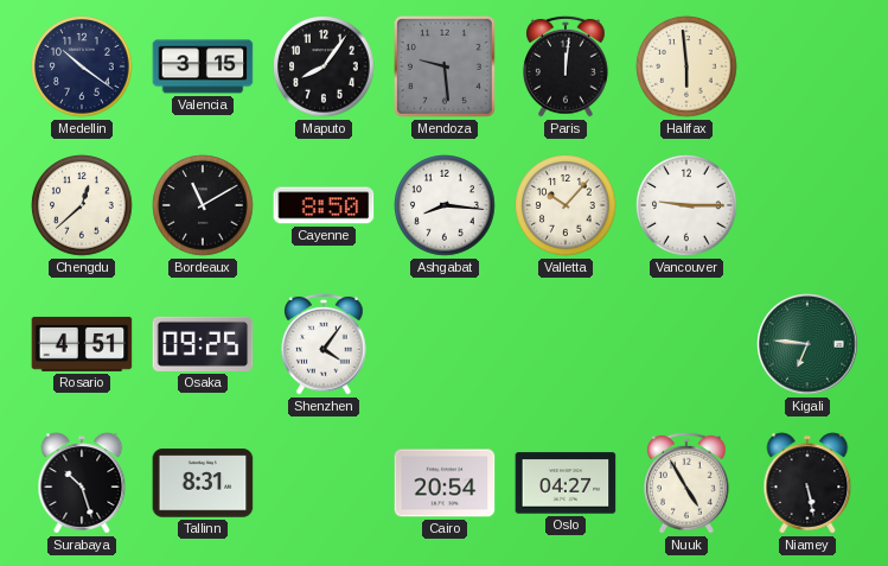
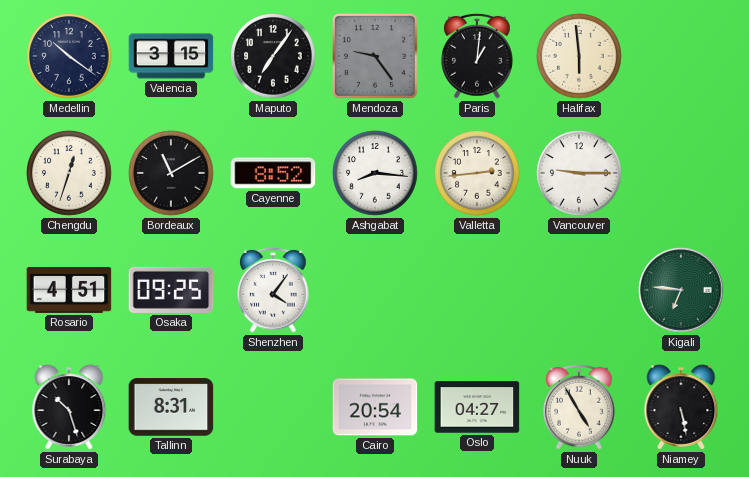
Maputo: 8:06 -> 7:06
Mendoza: 9:29 -> 9:24
Paris: 12:01 -> 1:01
Chengdu: 12:38 -> 12:33
Cayenne: 8:50 -> 8:52
Valletta: 10:07 -> 2:44
